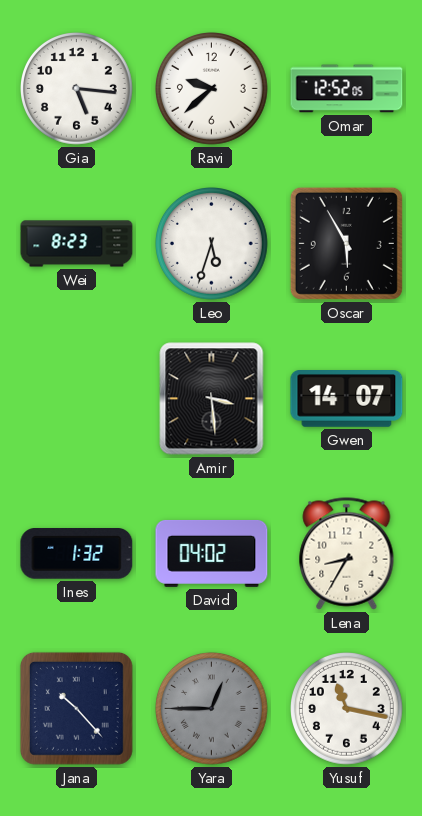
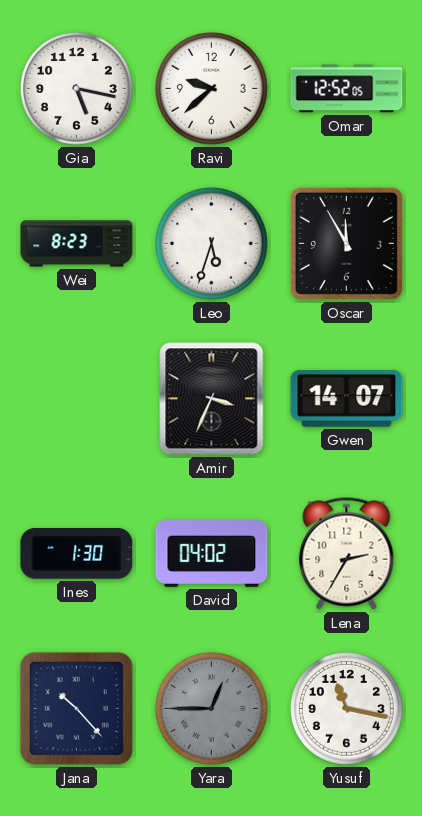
Gia: 5:16 -> 5:17
Oscar: 5:55 -> 11:55
Amir: 3:29 -> 3:34
Ines: 1:32 -> 1:30
Lena: 8:35 -> 2:35
